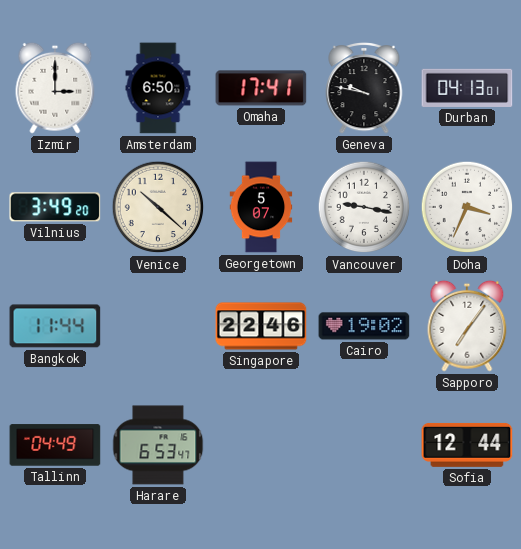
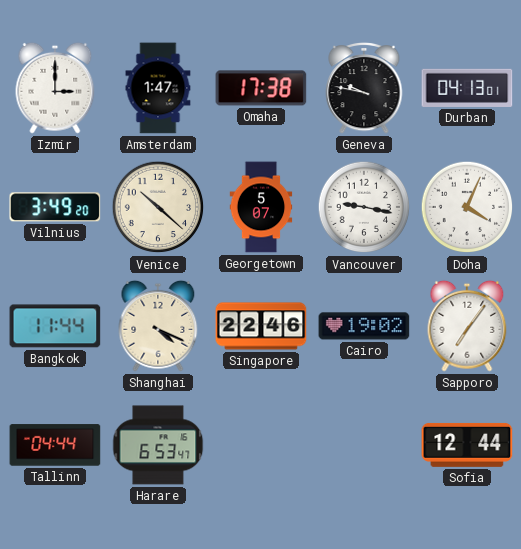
Amsterdam: 6:50 -> 1:47
Omaha: 17:41 -> 17:38
Doha: 3:34 -> 4:04
Shanghai: none -> 4:19
Tallinn: 04:49 -> 04:44
